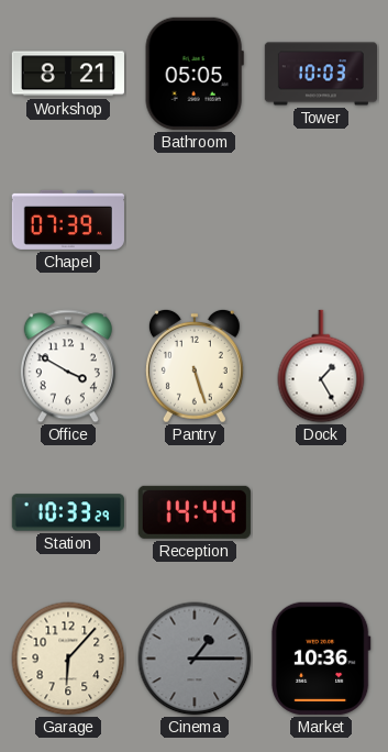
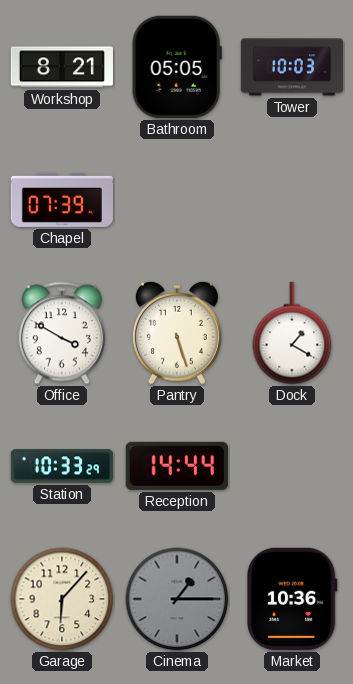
Dock: 1:25 -> 1:20
